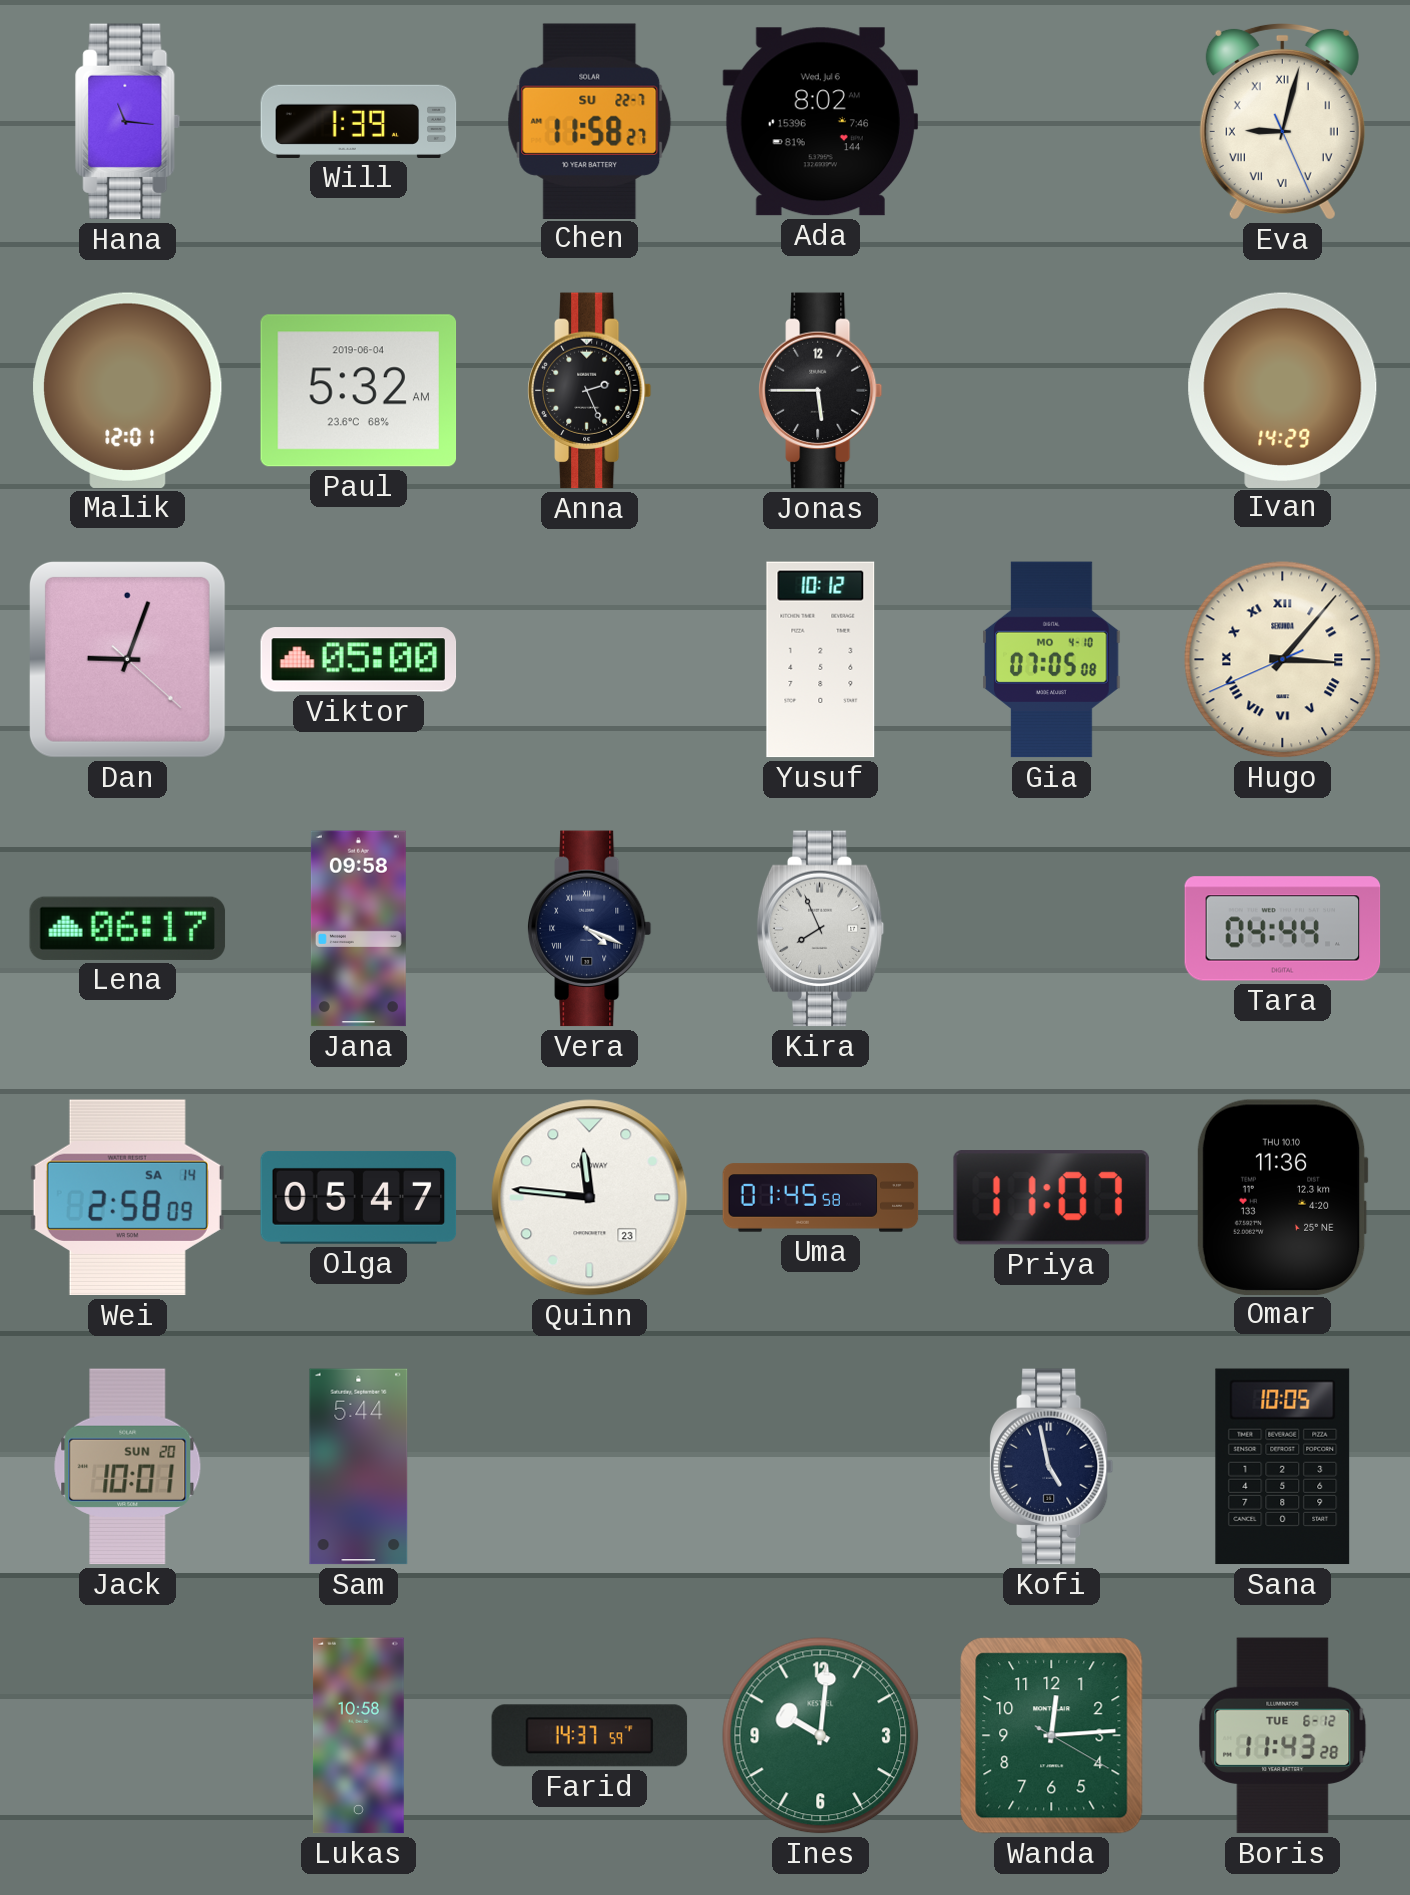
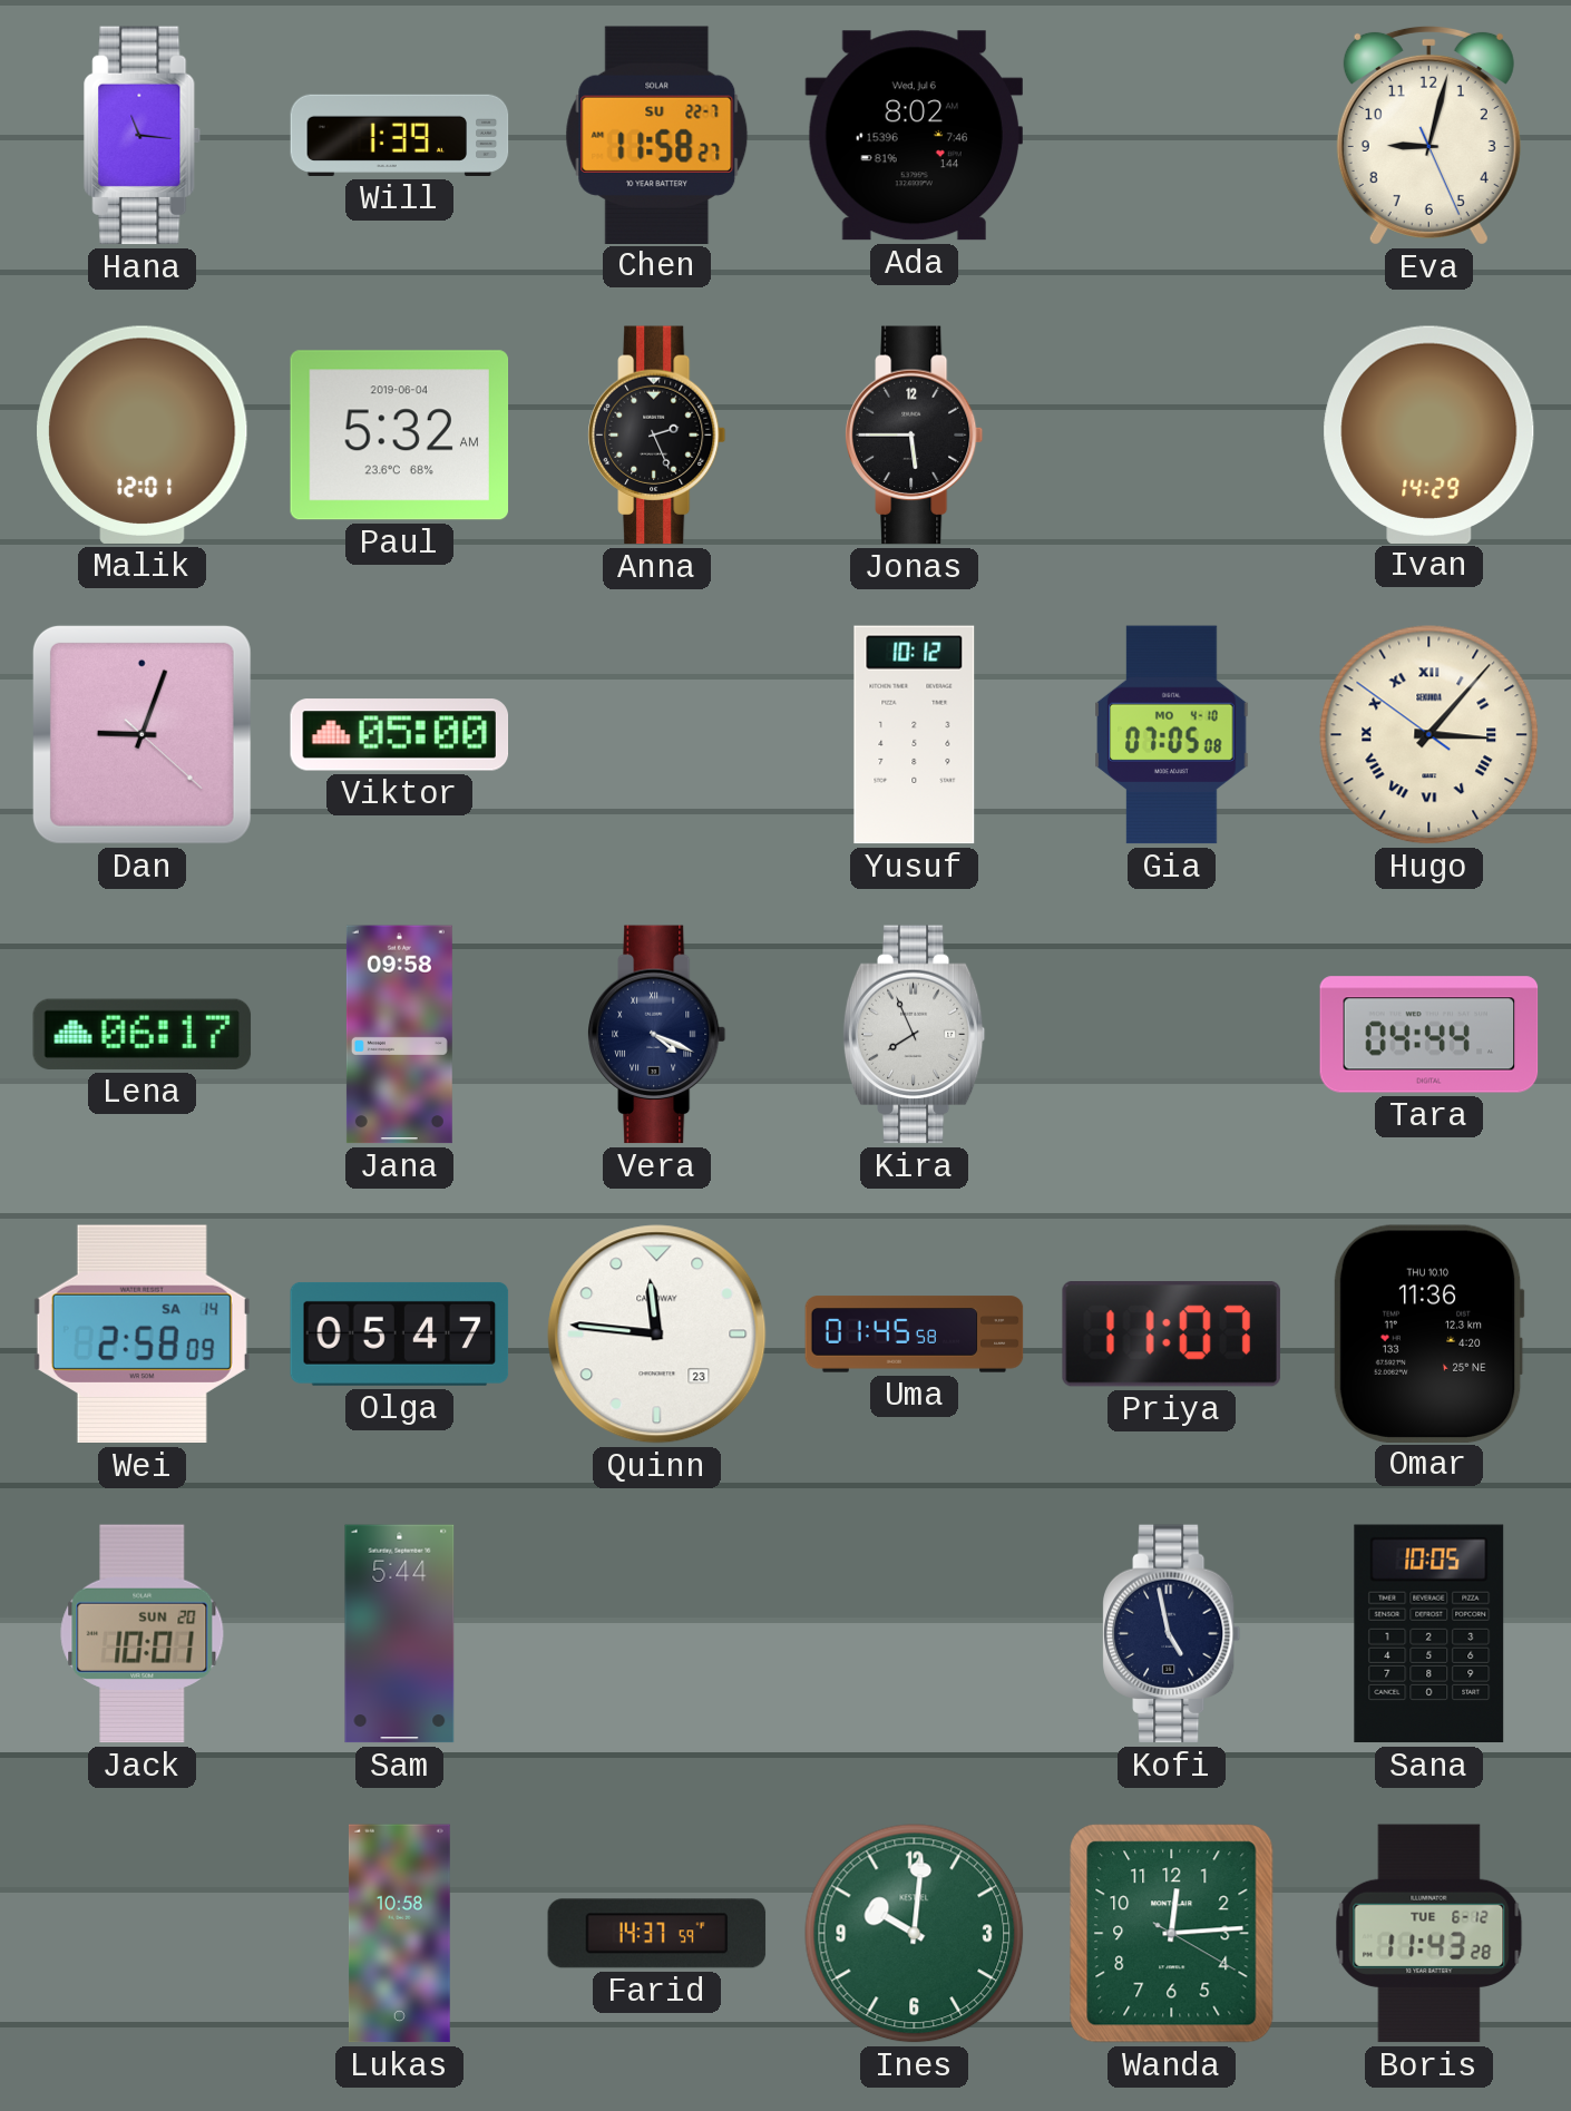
Eva numerals: Roman -> Arabic
Hugo: 3:06:41 -> 3:06:51
